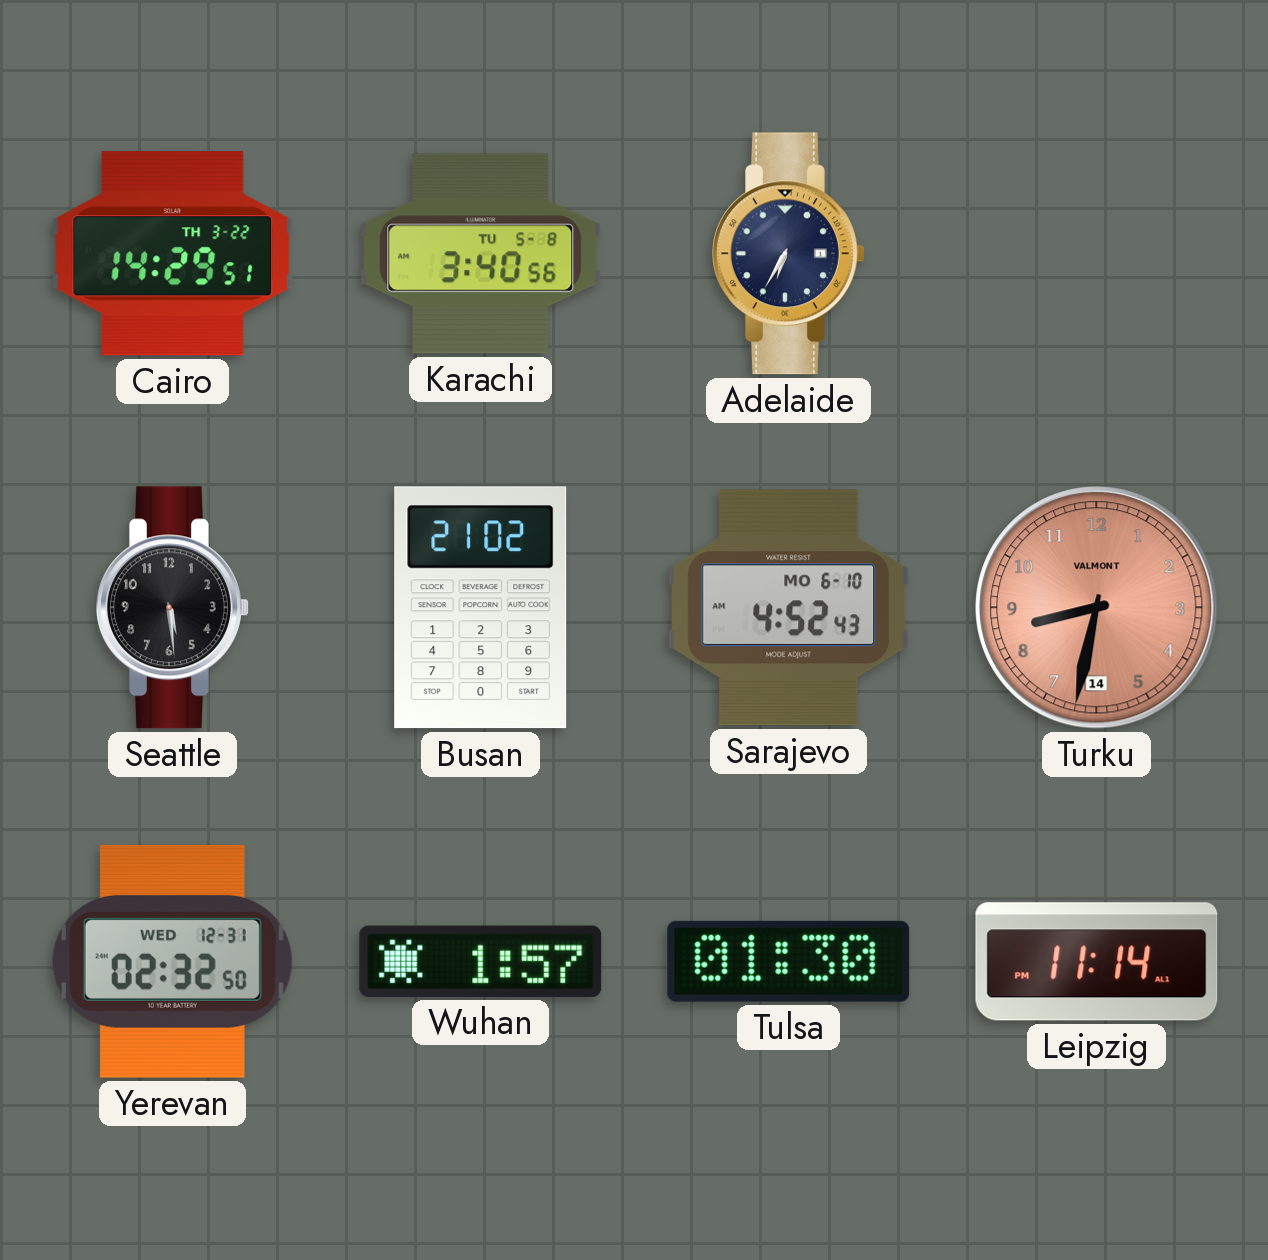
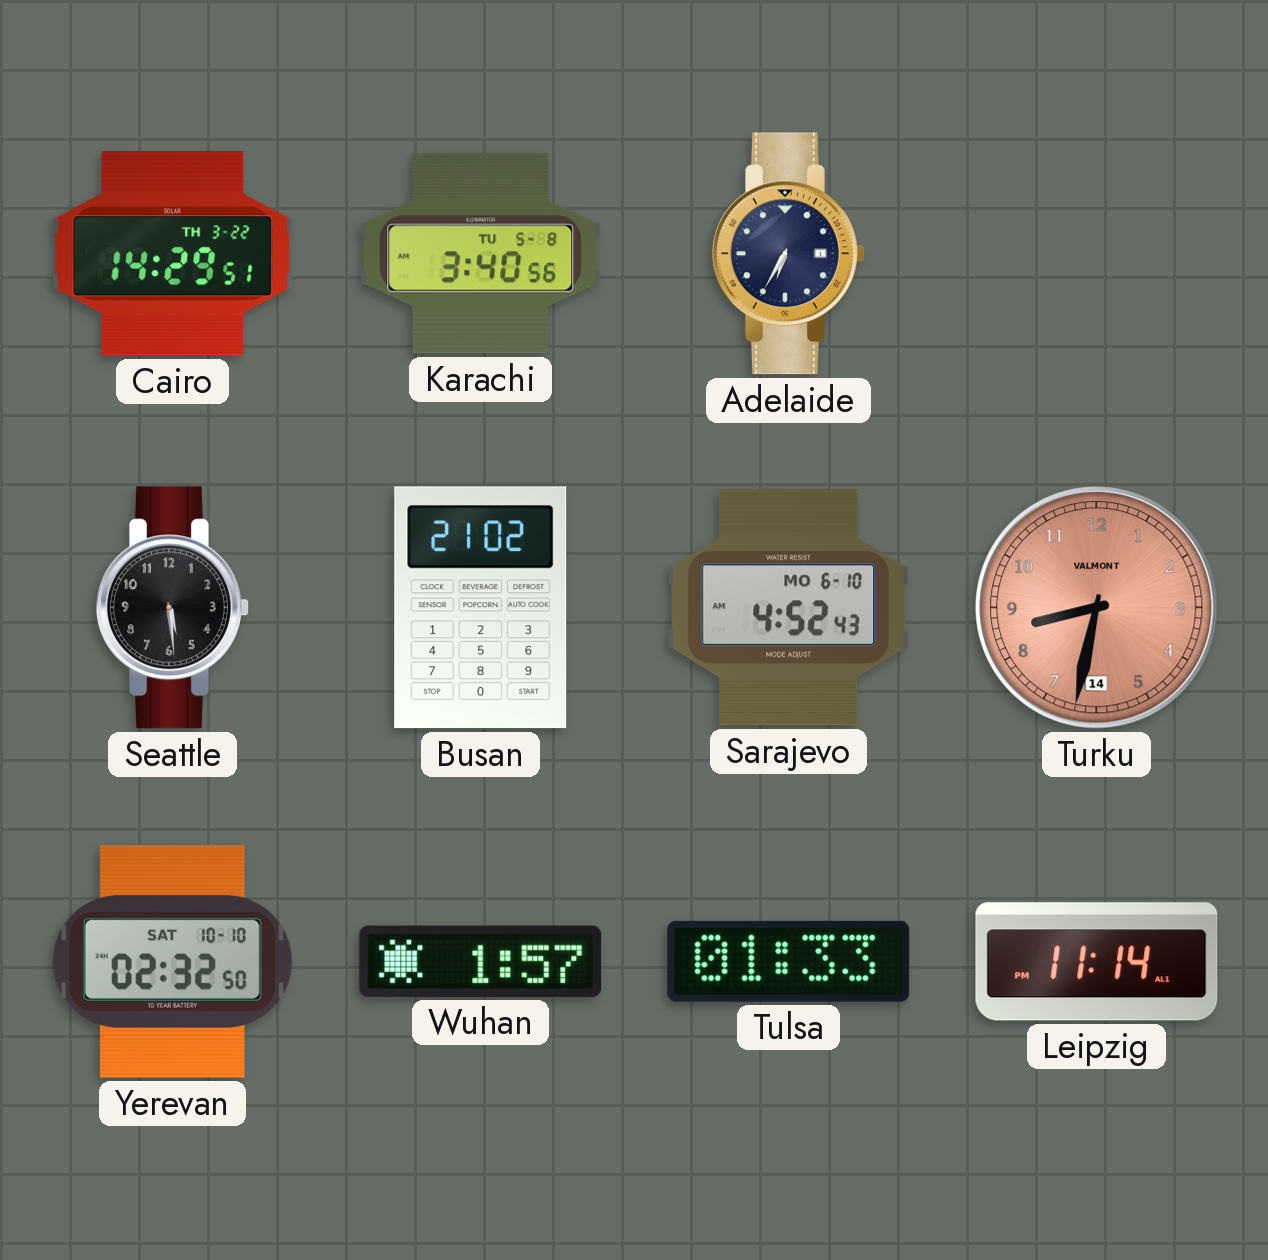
Yerevan date: WED 12-31 -> SAT 10-10
Tulsa: 01:30 -> 01:33
